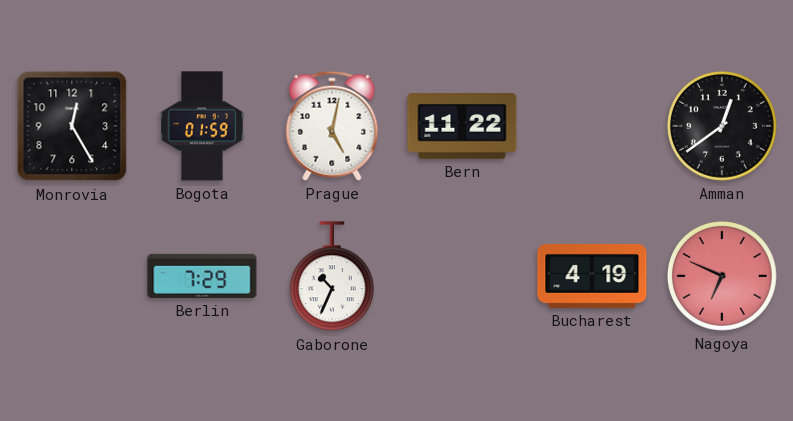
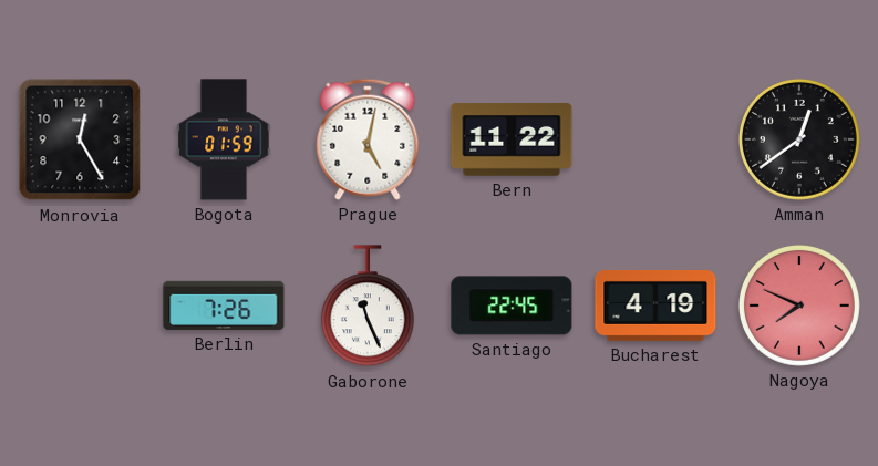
Berlin: 7:29 -> 7:26
Gaborone: 10:34 -> 11:26
Santiago: none -> 22:45
Nagoya: 6:49 -> 7:49
